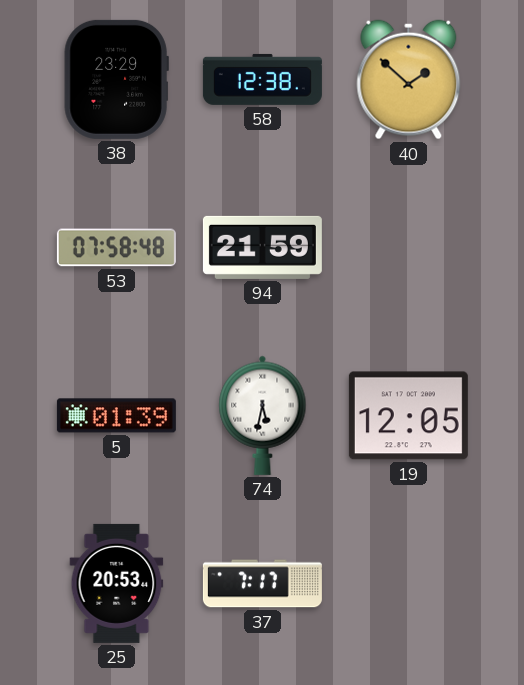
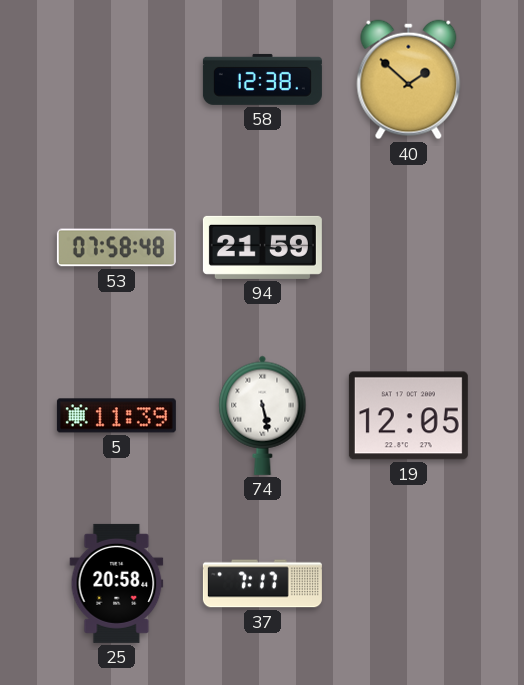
38: 23:29 -> none
5: 01:39 -> 11:39
74: 5:32 -> 5:28
25: 20:53 -> 20:58
